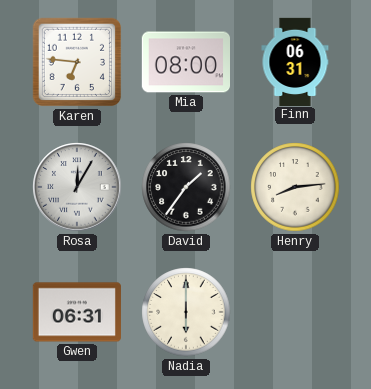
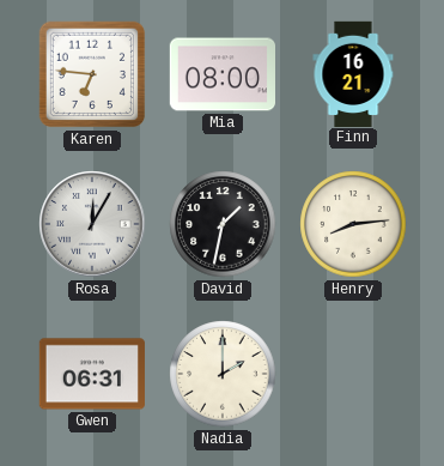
Finn: 06:31 -> 16:21
David: 1:36 -> 1:32
Nadia: 6:00 -> 2:00
